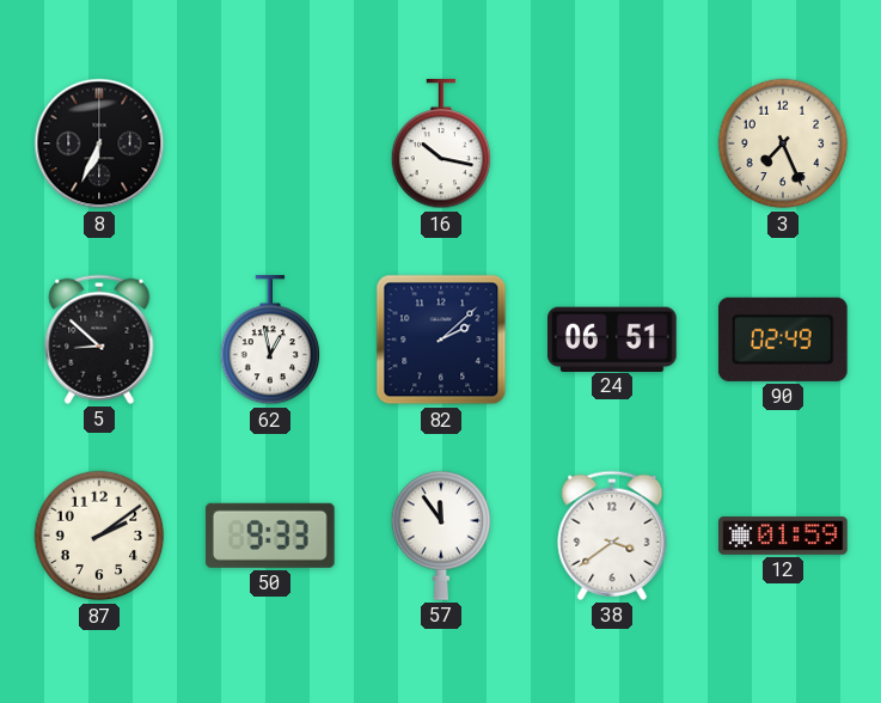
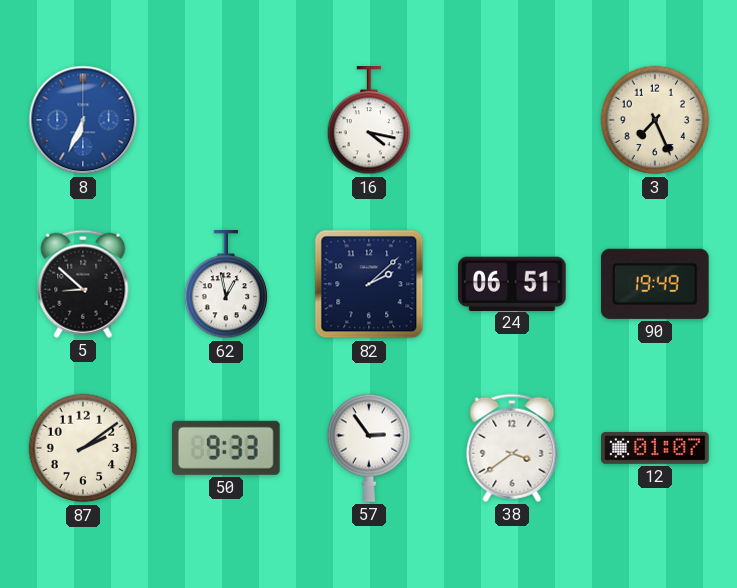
8 dial: black -> blue
16: 10:17 -> 4:17
90: 02:49 -> 19:49
57: 11:54 -> 2:54
12: 01:59 -> 01:07
